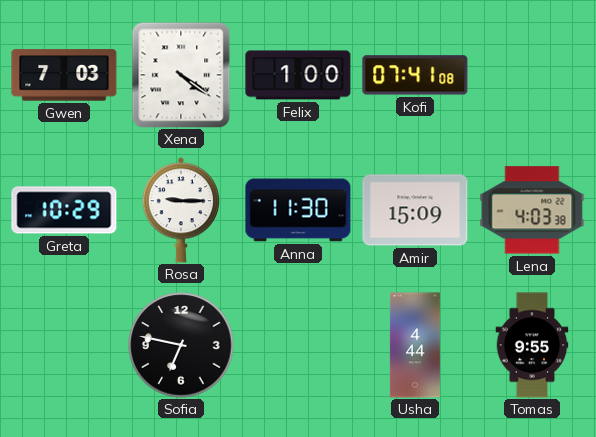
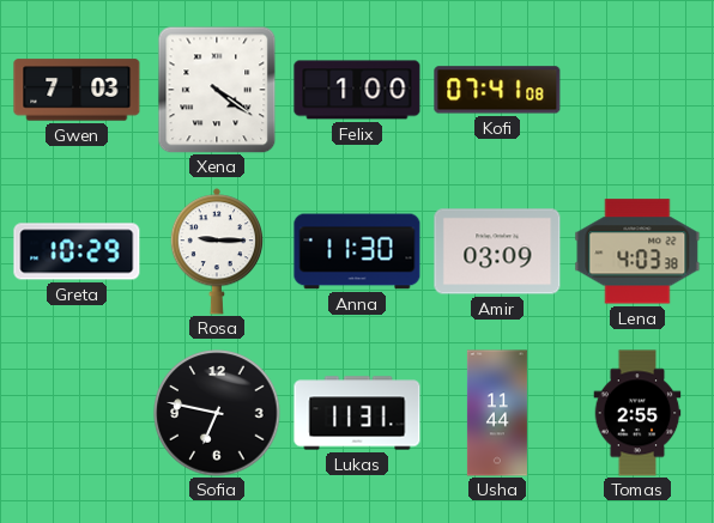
Amir: 15:09 -> 03:09
Lukas: none -> 11:31
Usha: 4:44 -> 11:44
Tomas: 9:55 -> 2:55
